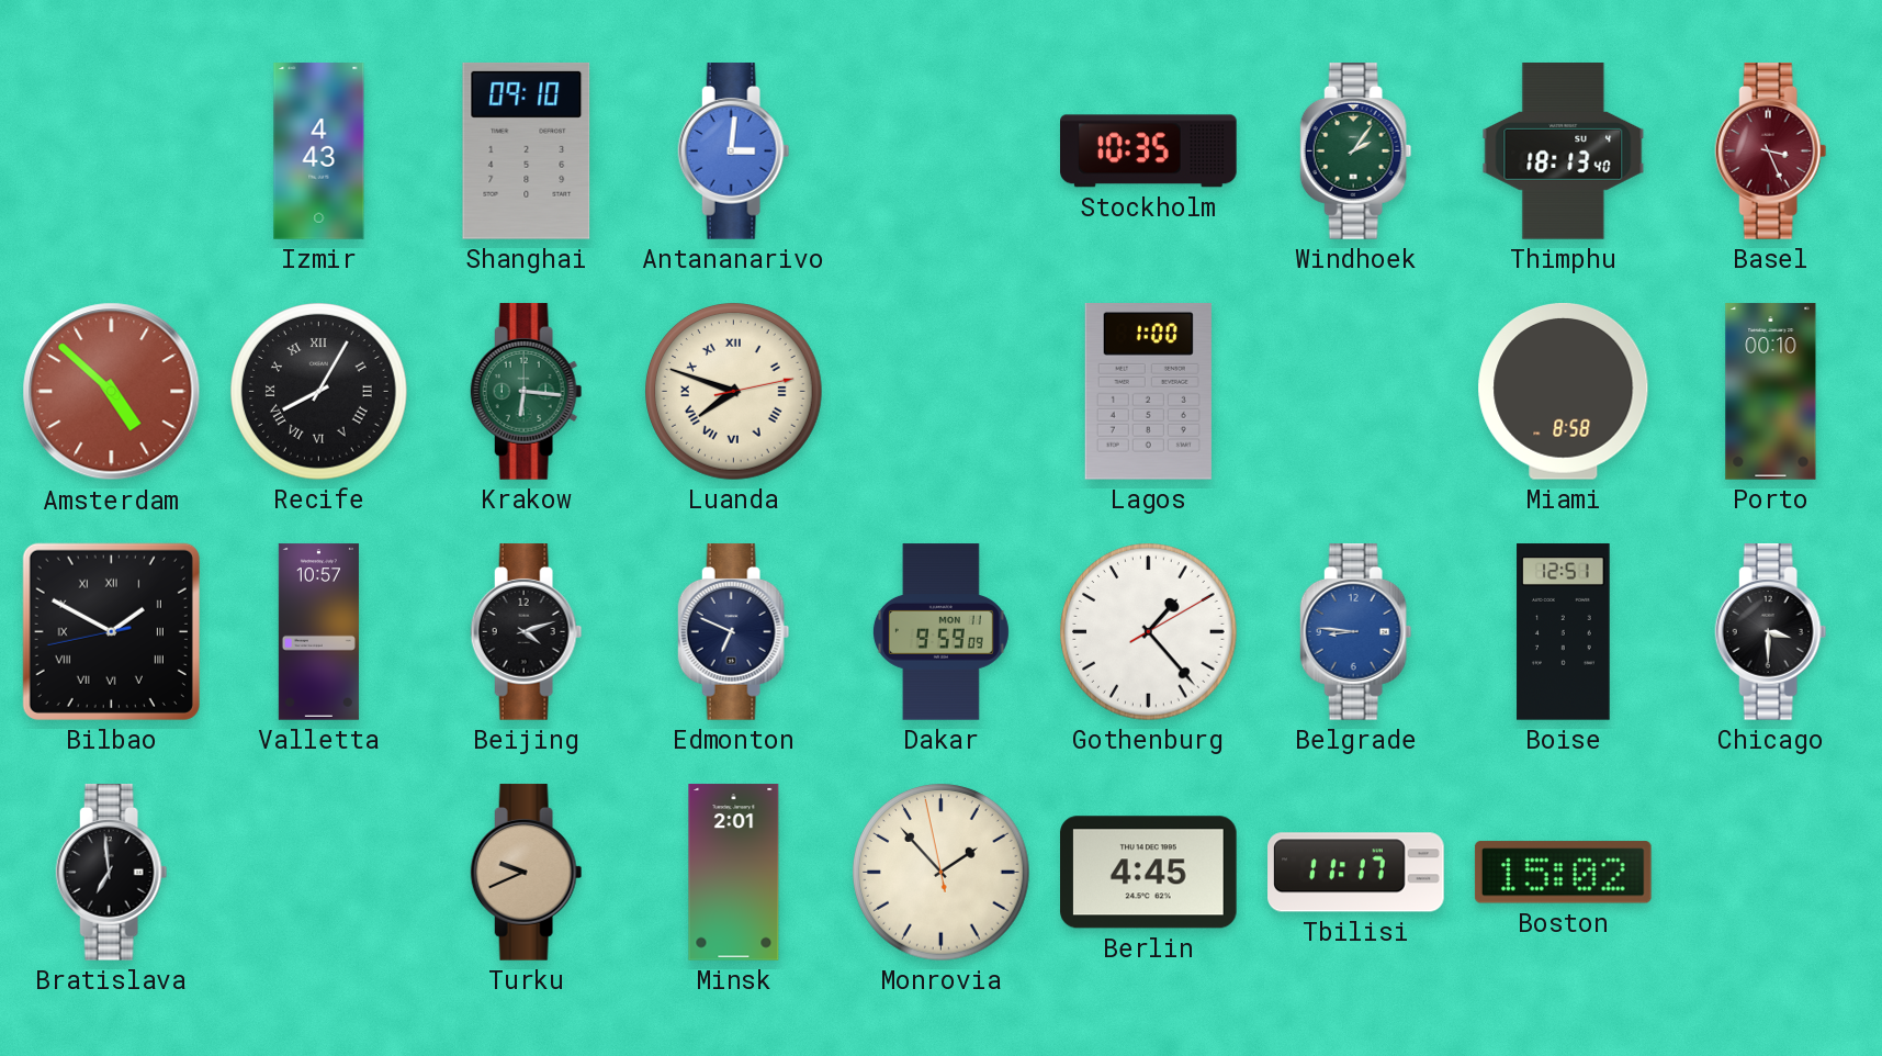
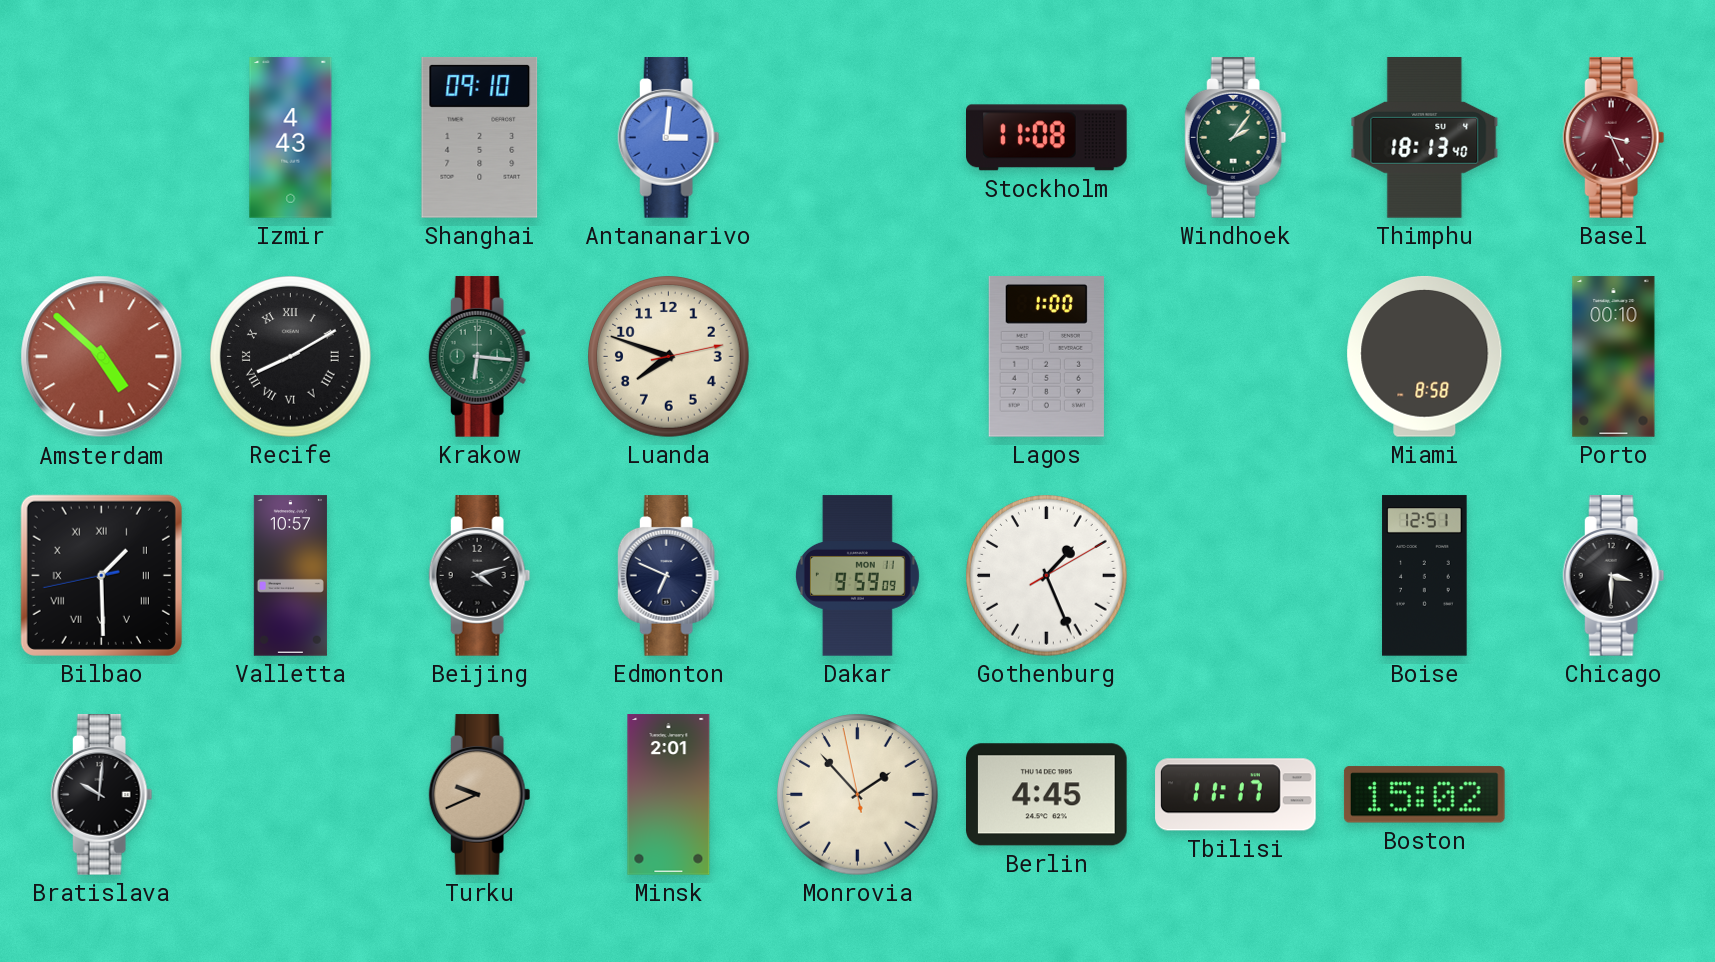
Stockholm: 10:35 -> 11:08
Recife: 8:05 -> 8:10
Luanda numerals: Roman -> Arabic
Bilbao: 1:49 -> 1:29
Gothenburg: 1:23 -> 1:26
Belgrade: 8:46 -> none
Bratislava: 6:59 -> 10:01
